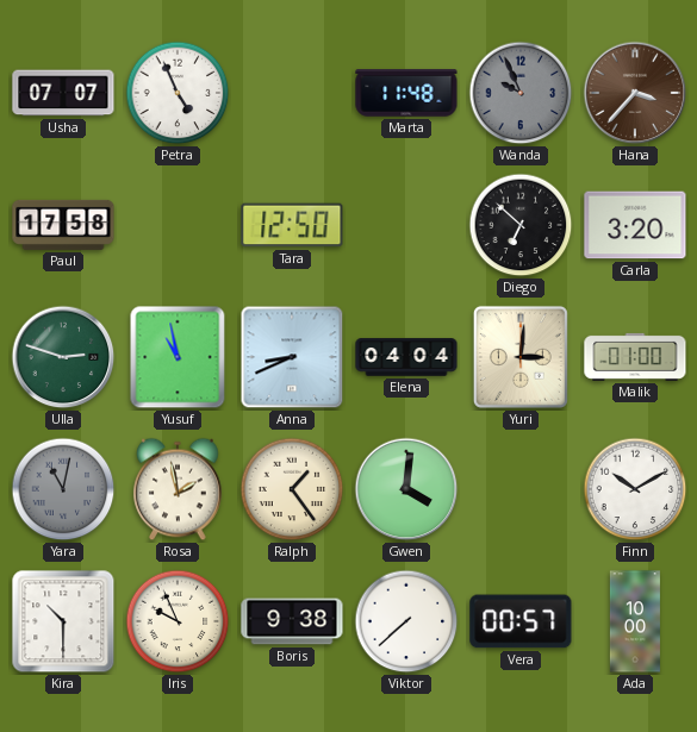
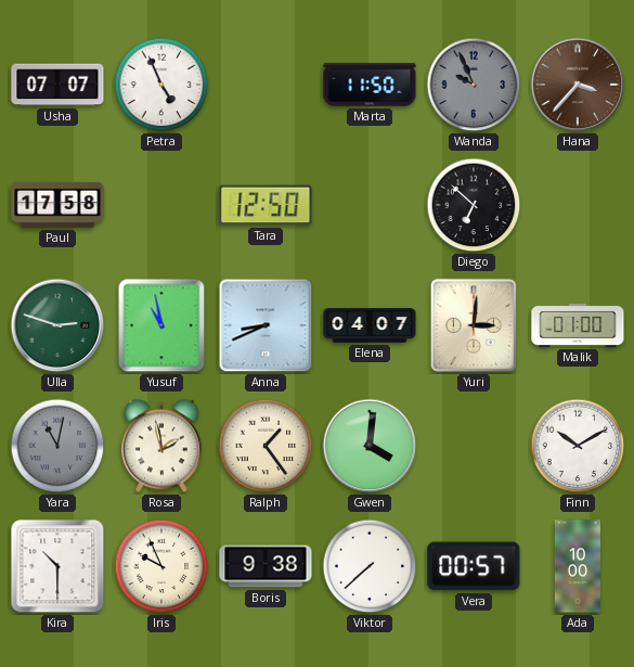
Marta: 11:48 -> 11:50
Carla: 3:20 -> none
Elena: 04:04 -> 04:07
